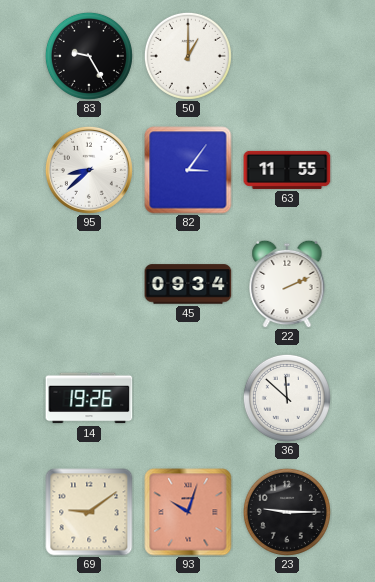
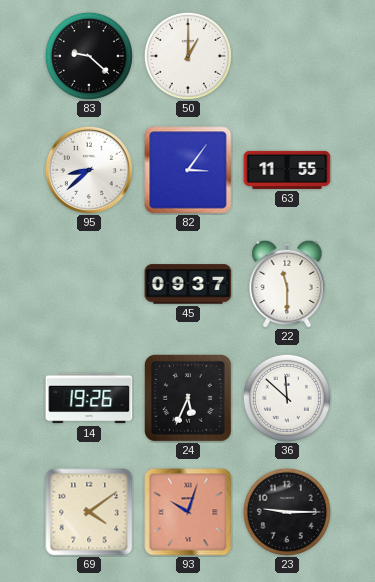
83: 9:25 -> 9:22
45: 09:34 -> 09:37
22: 2:11 -> 11:30
24: none -> 5:34
69: 9:09 -> 4:09
